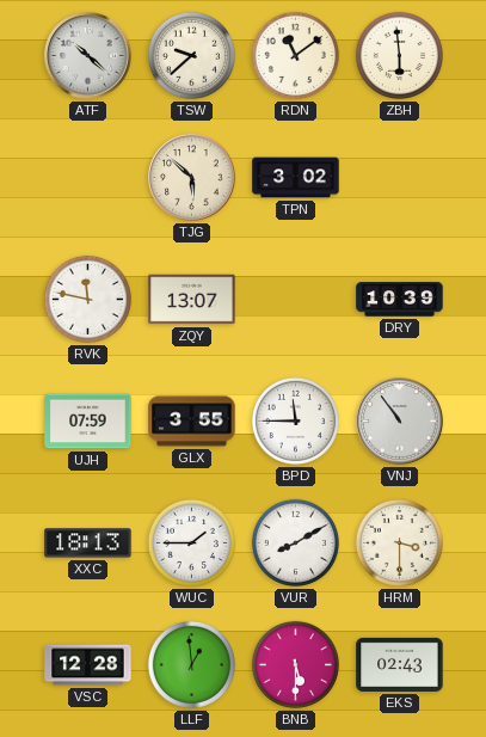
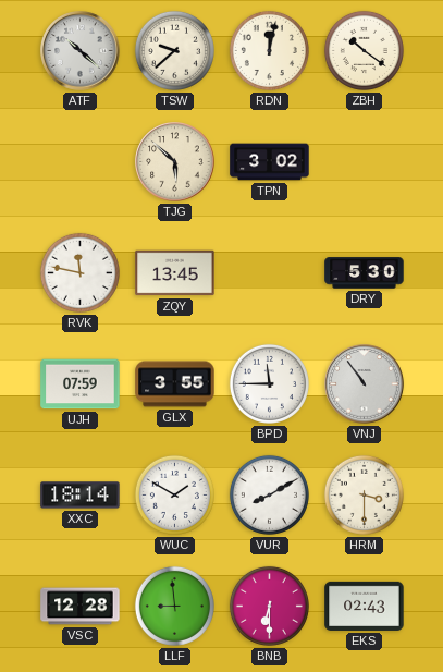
RDN: 11:09 -> 12:02
ZBH: 5:59 -> 10:21
ZQY: 13:07 -> 13:45
DRY: 10:39 -> 5:30
XXC: 18:13 -> 18:14
WUC: 1:45 -> 1:50
LLF: 12:59 -> 8:59
BNB: 5:30 -> 6:30
